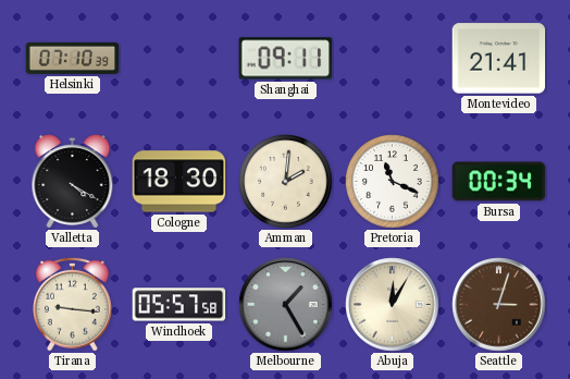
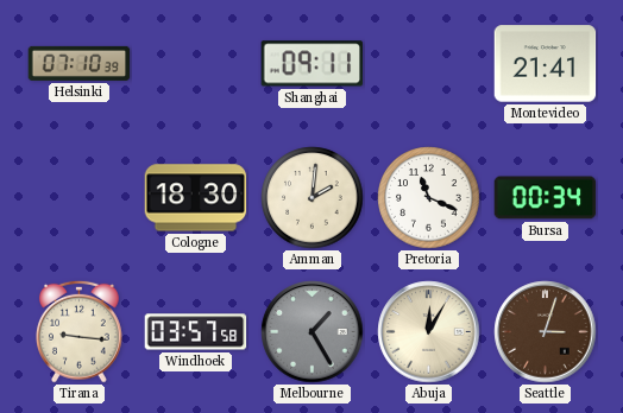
Valletta: 4:20 -> none
Windhoek: 05:57 -> 03:57
